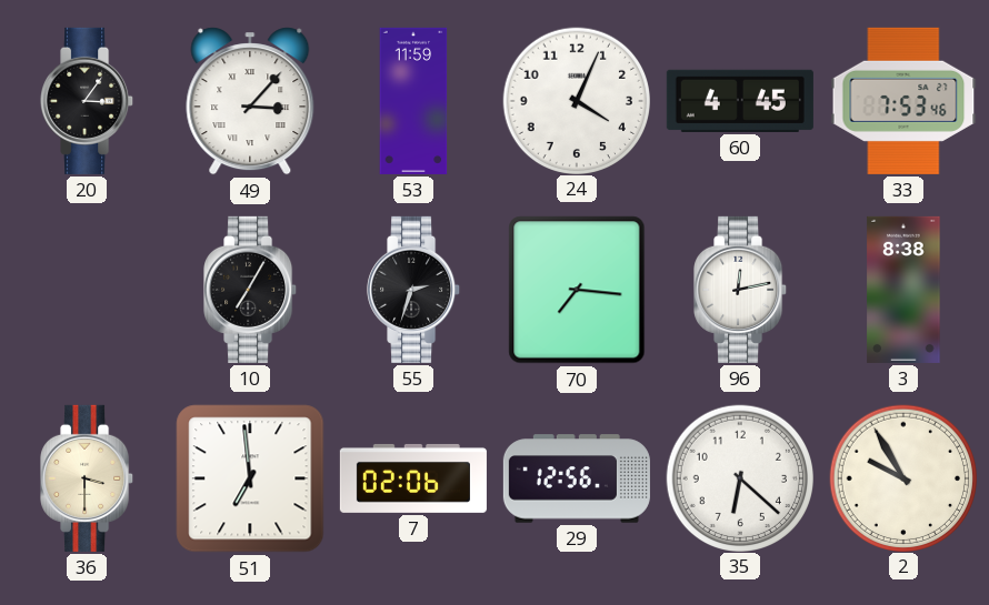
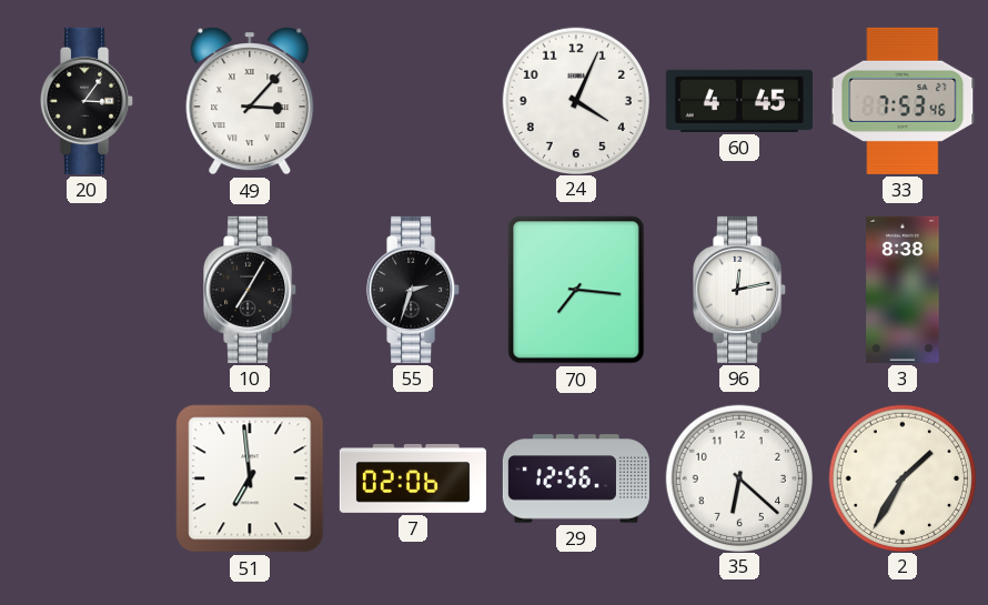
53: 11:59 -> none
36: 3:30 -> none
2: 9:55 -> 1:35
